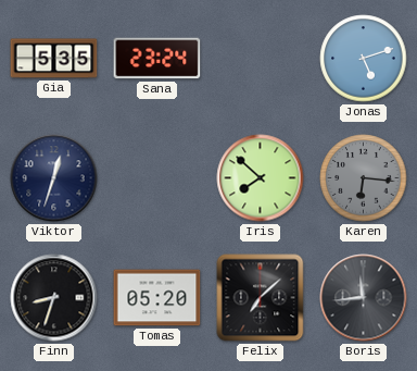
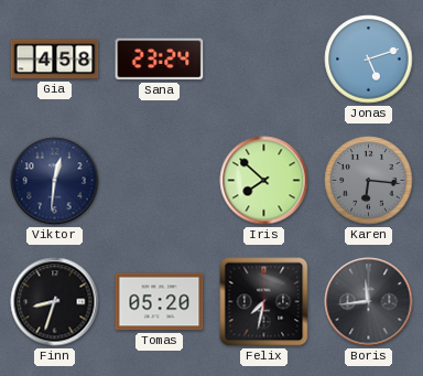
Gia: 5:35 -> 4:58
Viktor: 12:33 -> 12:31
Felix: 7:08 -> 7:32
